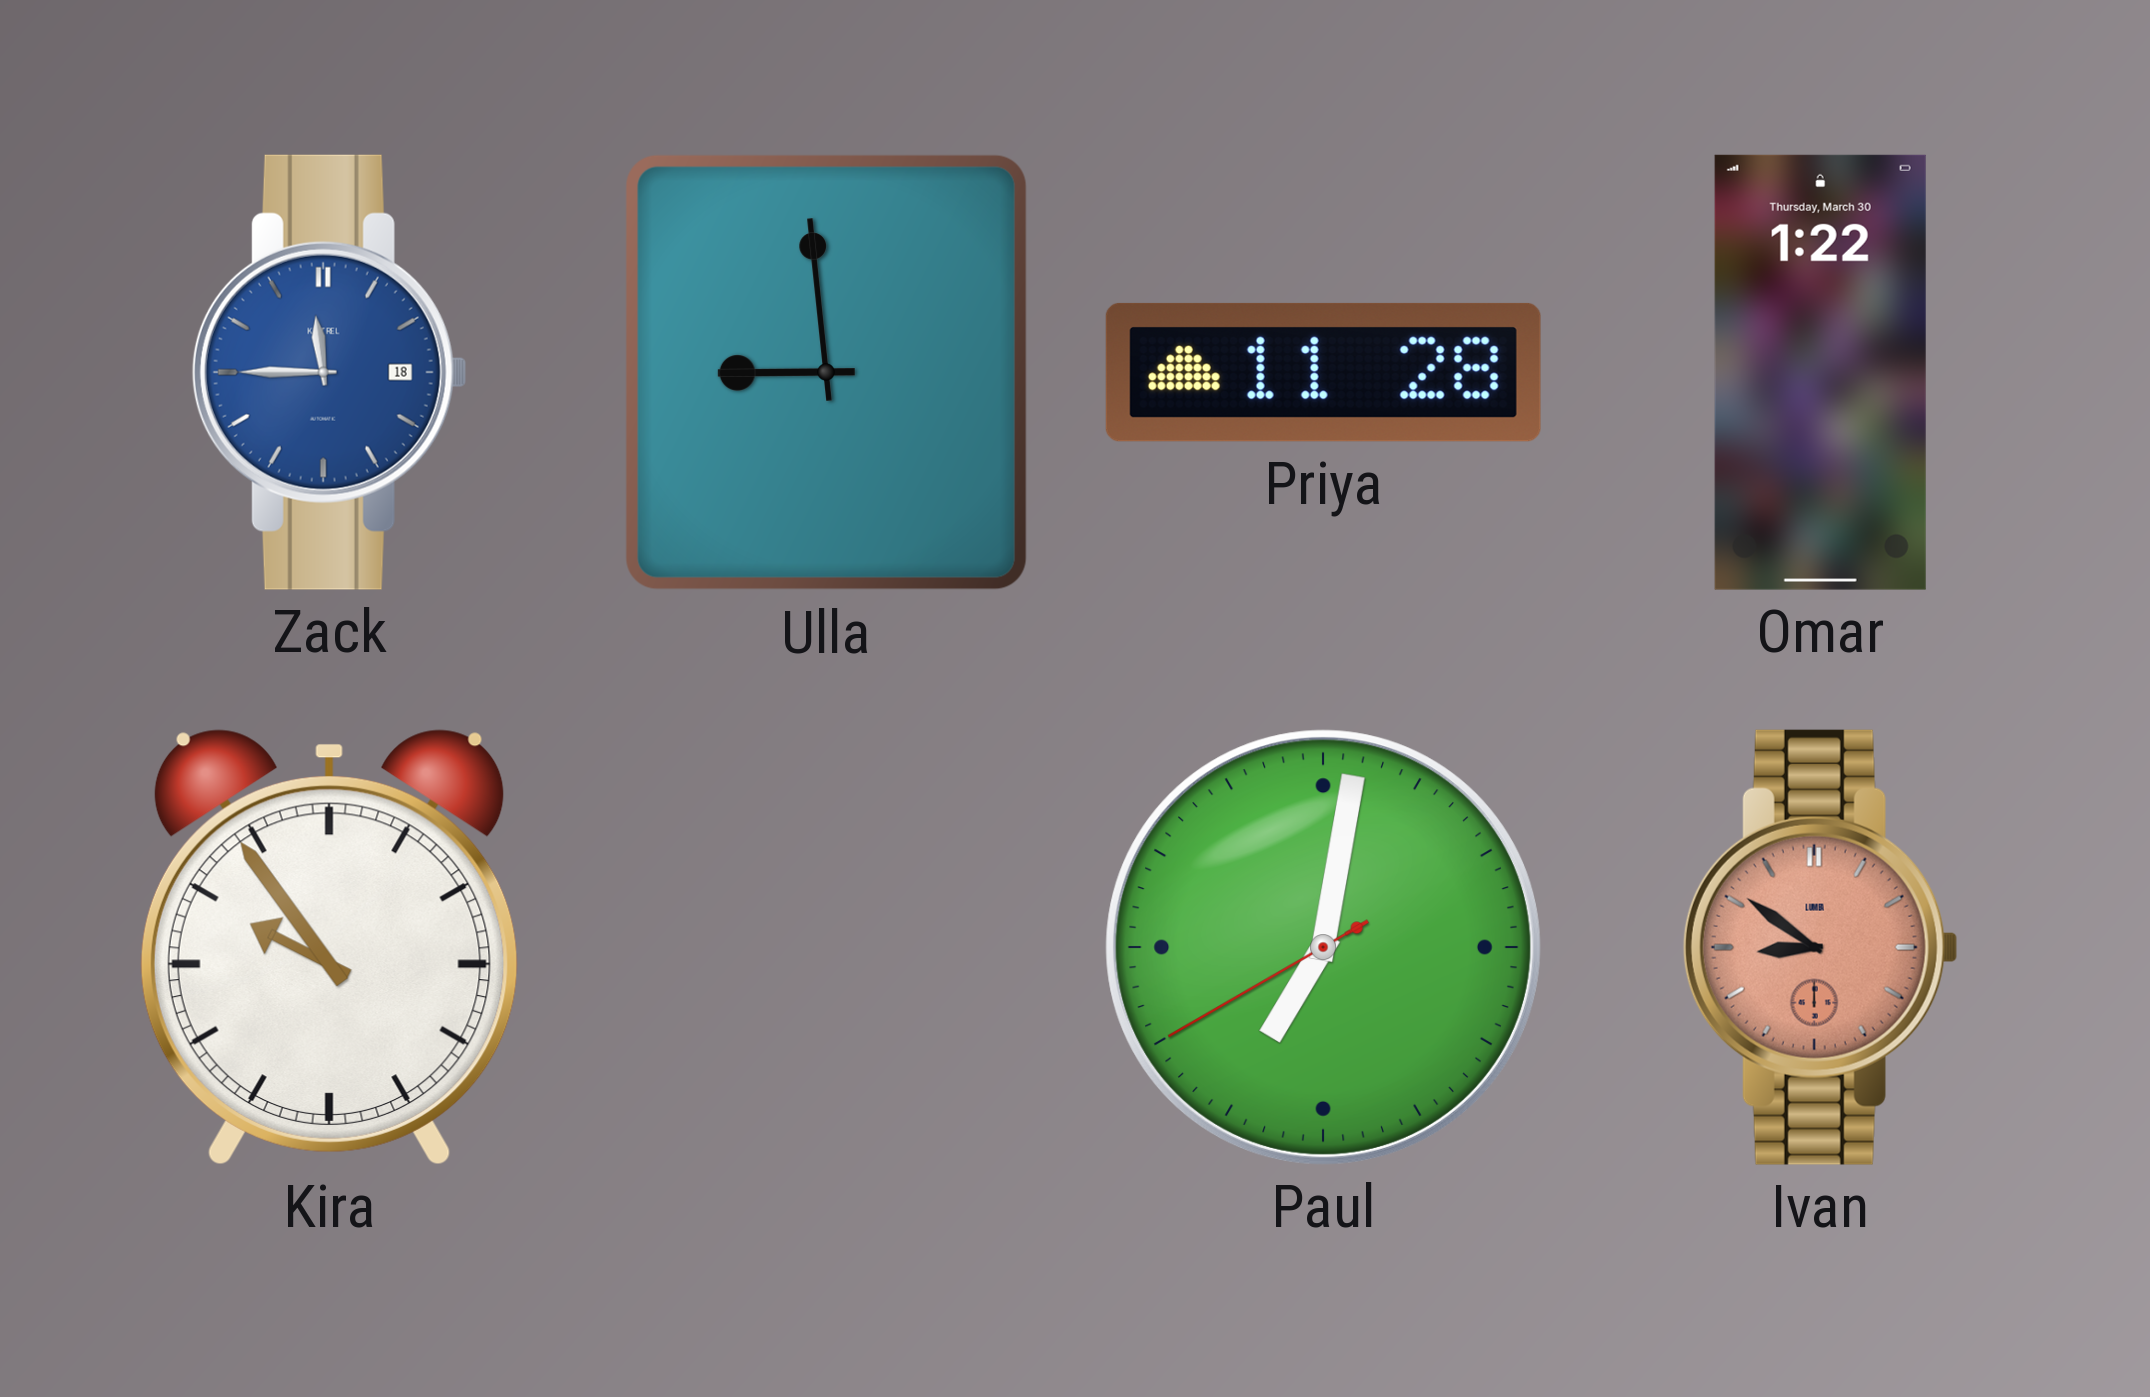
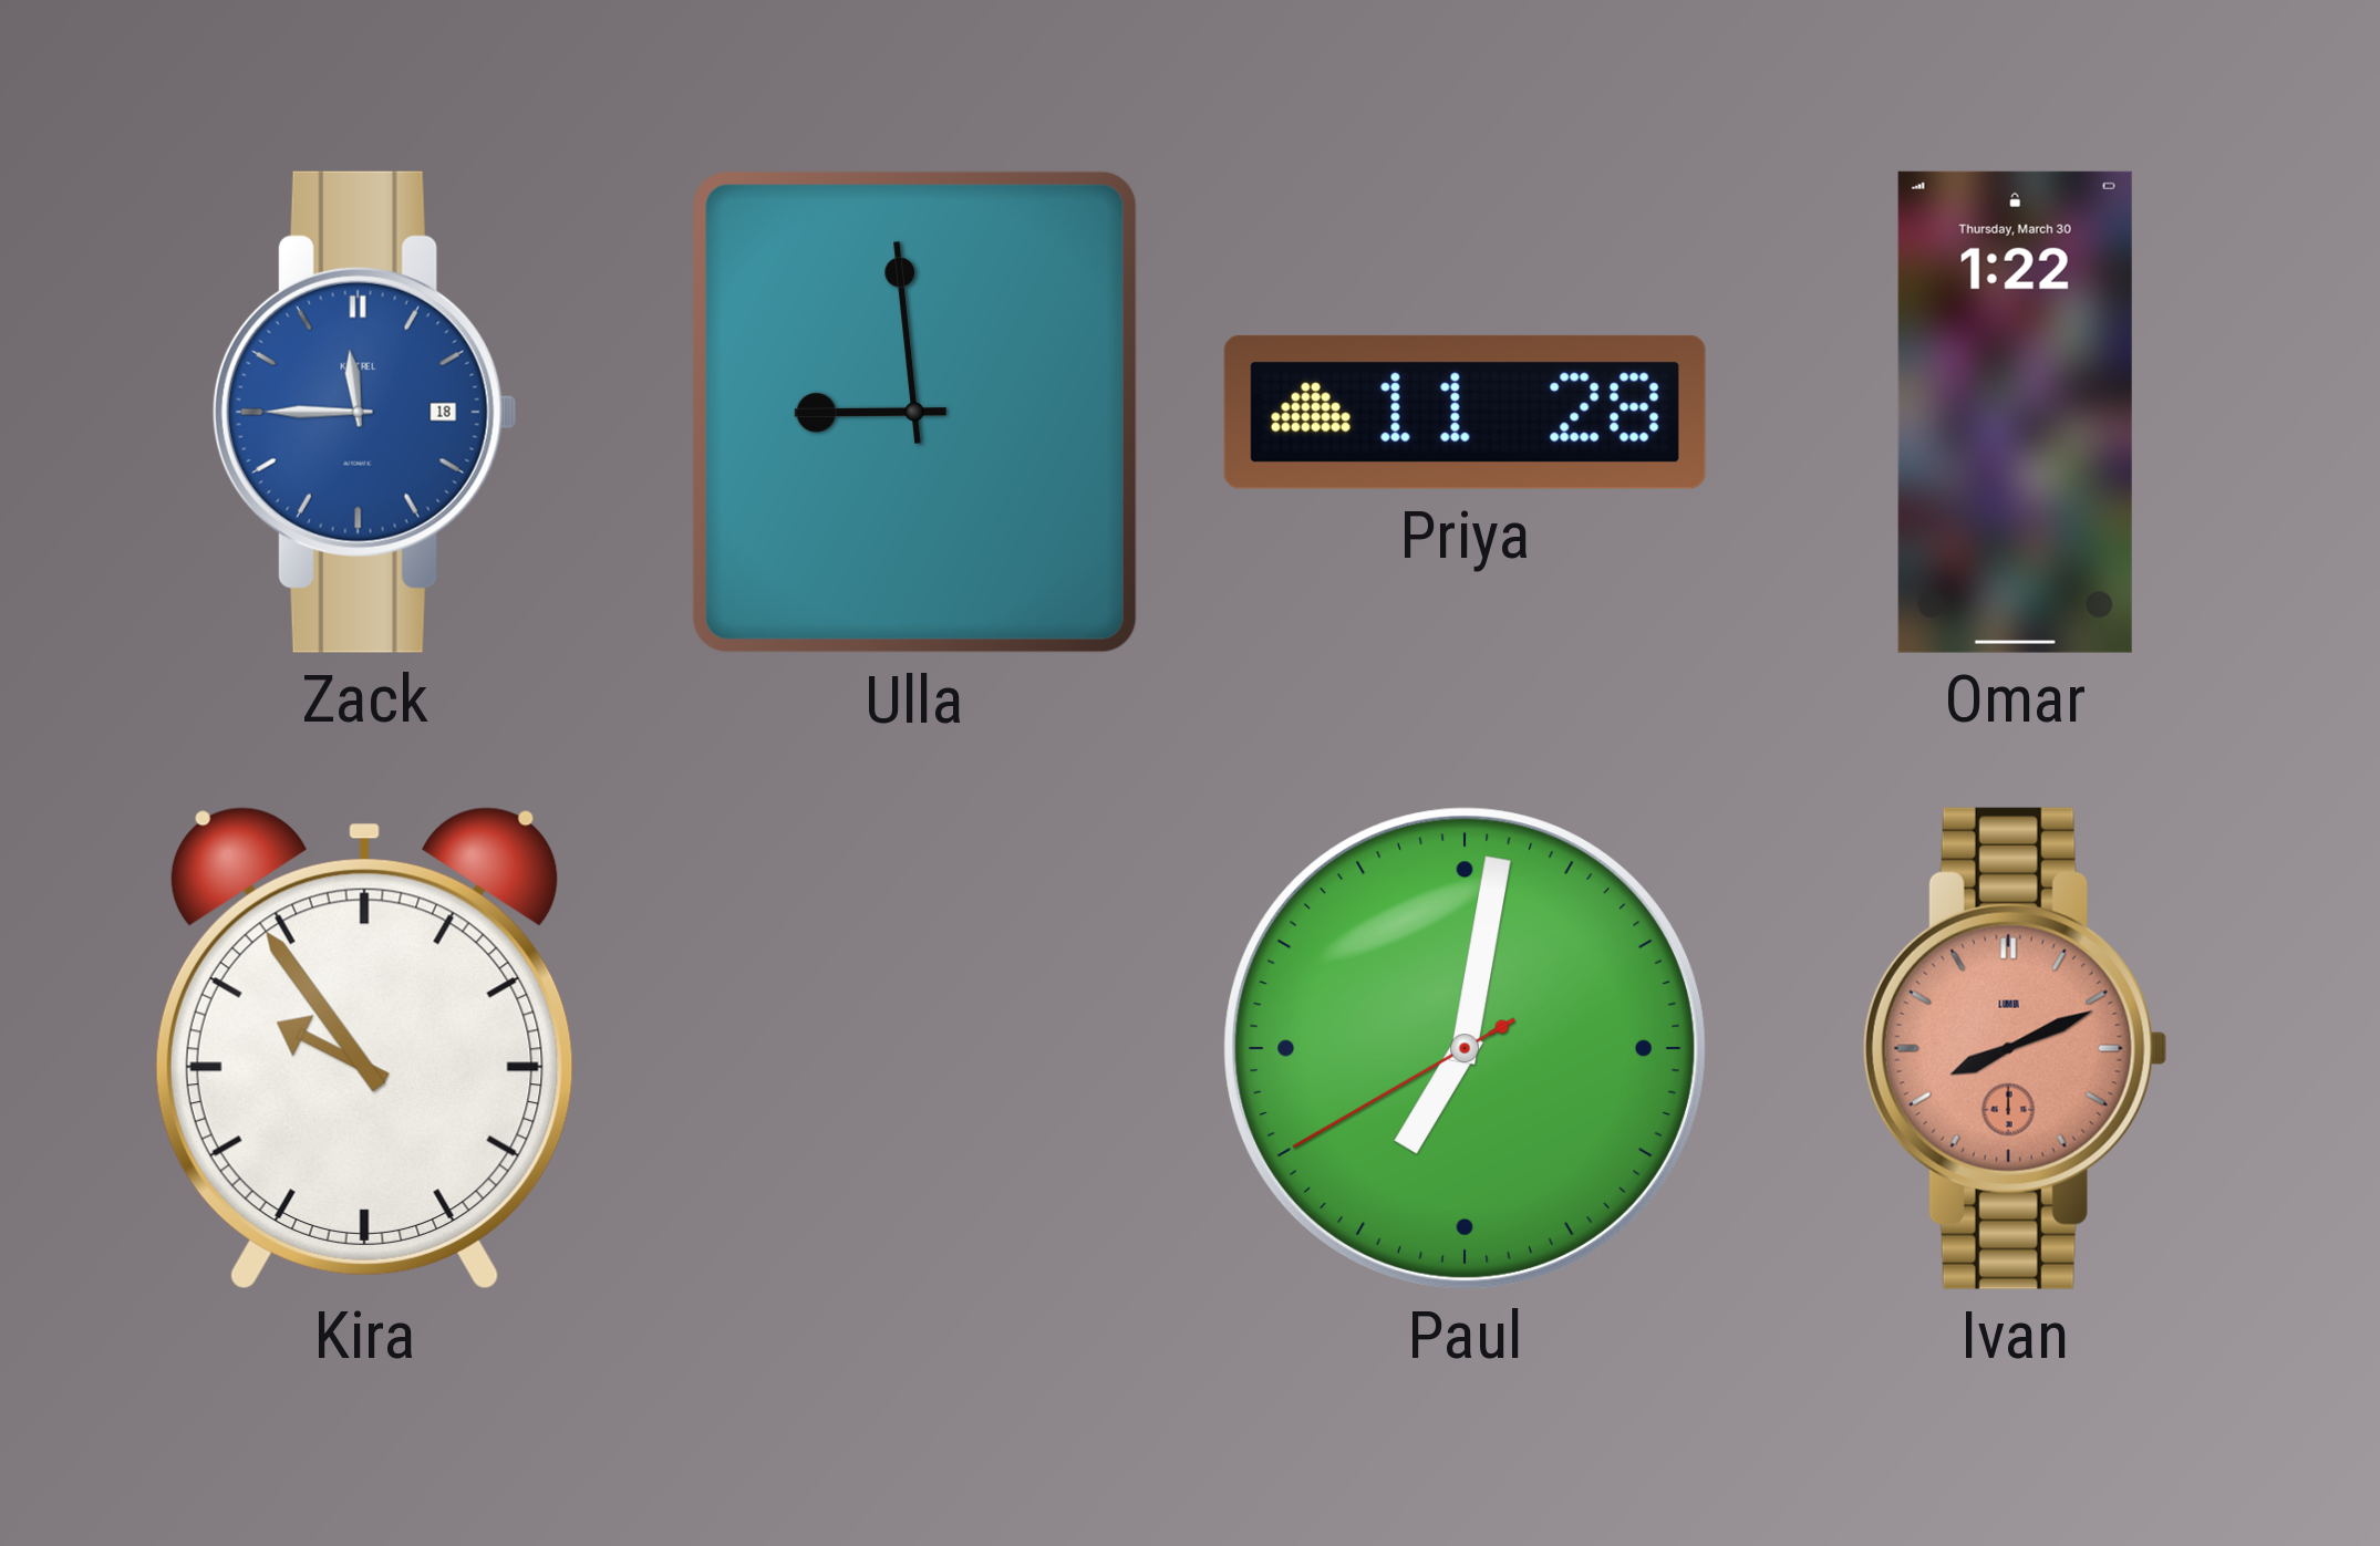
Ivan: 8:51 -> 8:11
